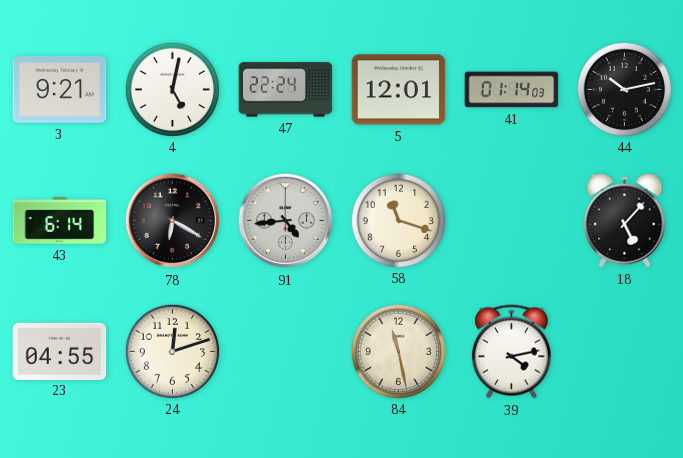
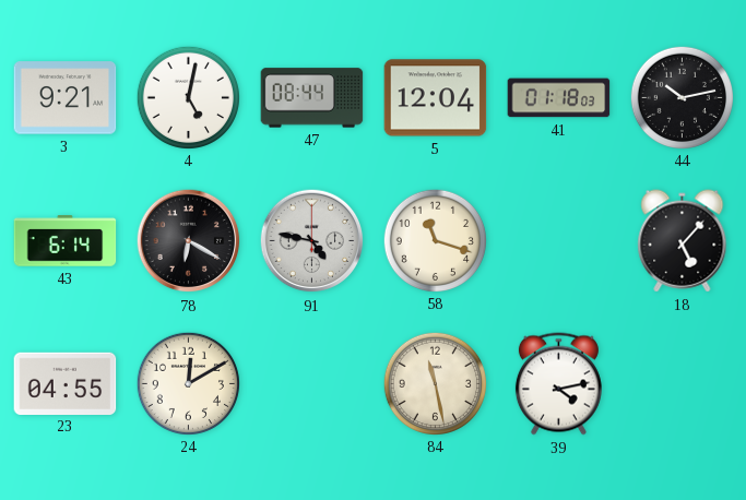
47: 22:24 -> 08:44
5: 12:01 -> 12:04
41: 01:14 -> 01:18
91: 4:44 -> 4:47
24: 12:12 -> 12:10
